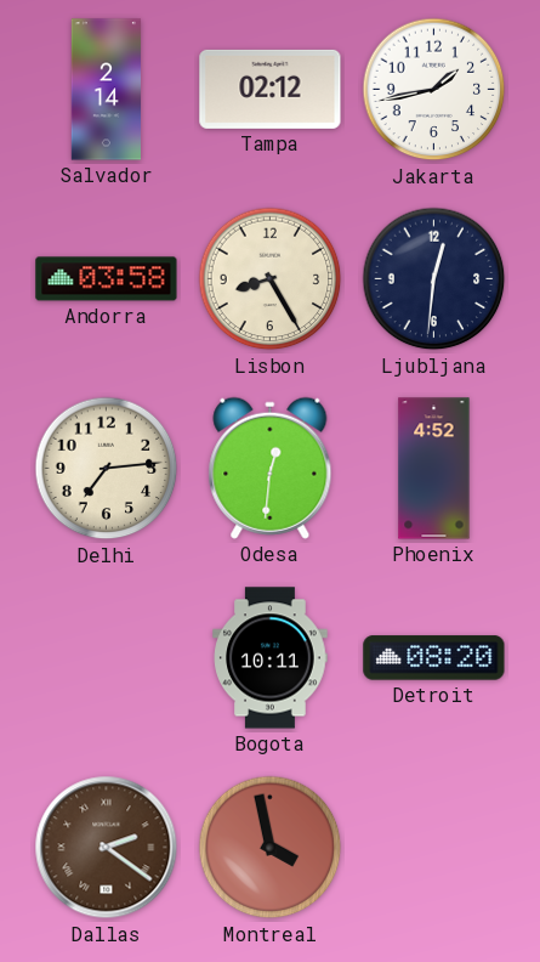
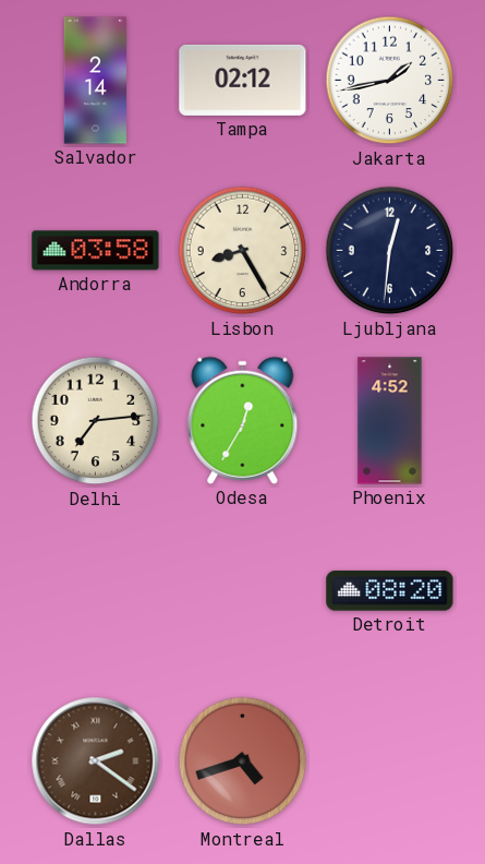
Odesa: 12:31 -> 12:35
Bogota: 10:11 -> none
Montreal: 3:58 -> 4:42
